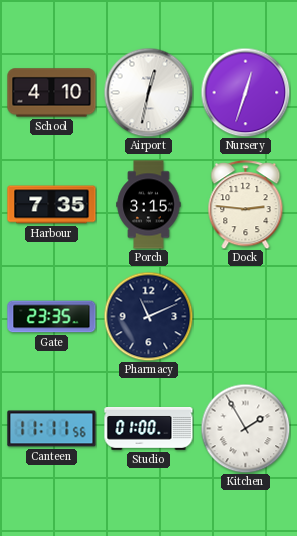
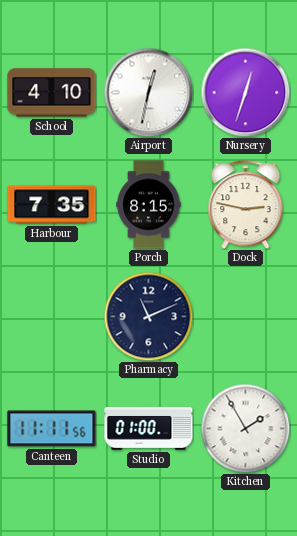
Porch: 3:15 -> 8:15
Dock: 2:46 -> 2:47
Gate: 23:35 -> none
